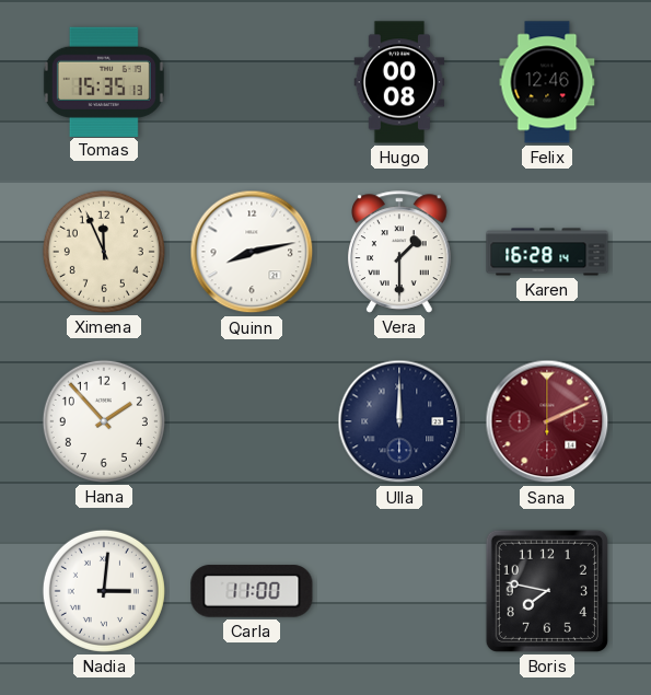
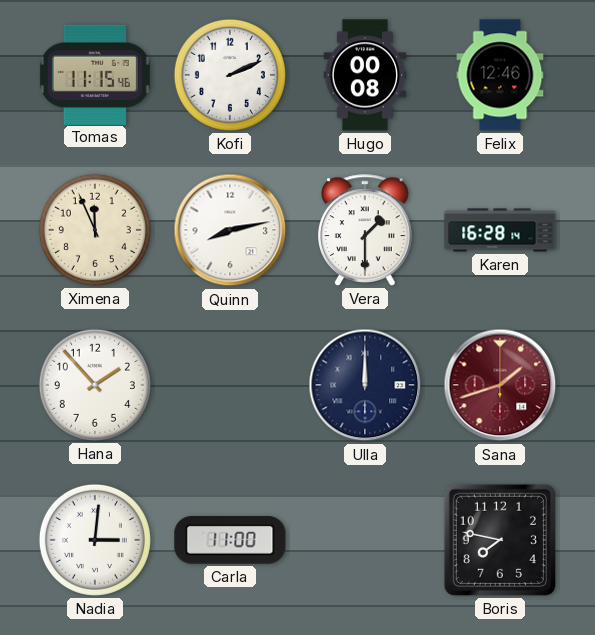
Tomas: 15:35 -> 11:15
Kofi: none -> 2:11
Sana: 2:11 -> 1:42
